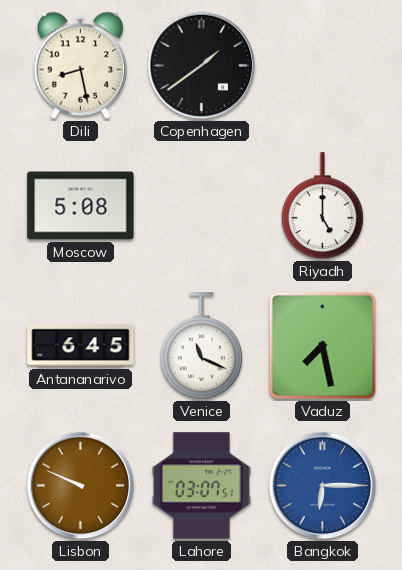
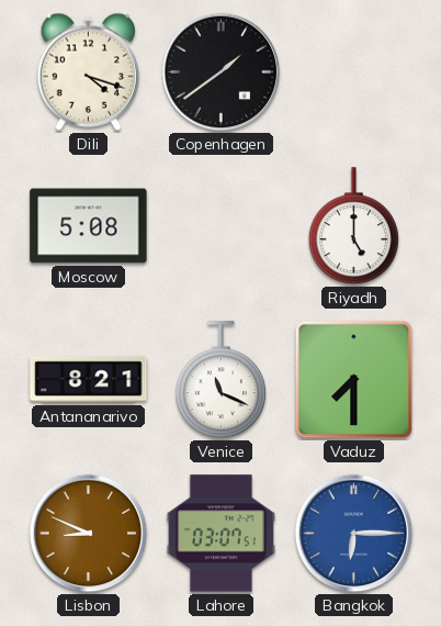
Dili: 8:28 -> 4:18
Antananarivo: 6:45 -> 8:21
Vaduz: 7:28 -> 7:30
Lisbon: 9:49 -> 8:49
